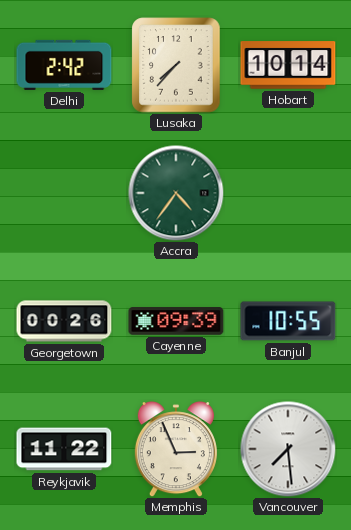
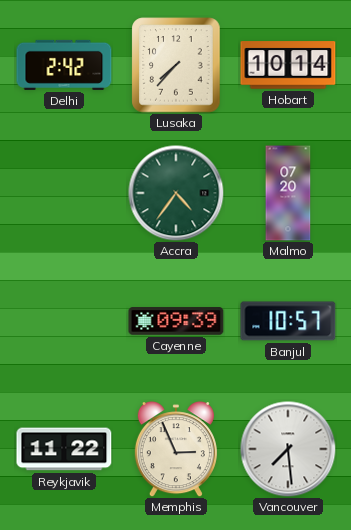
Malmo: none -> 07:20
Georgetown: 00:26 -> none
Banjul: 10:55 -> 10:57
